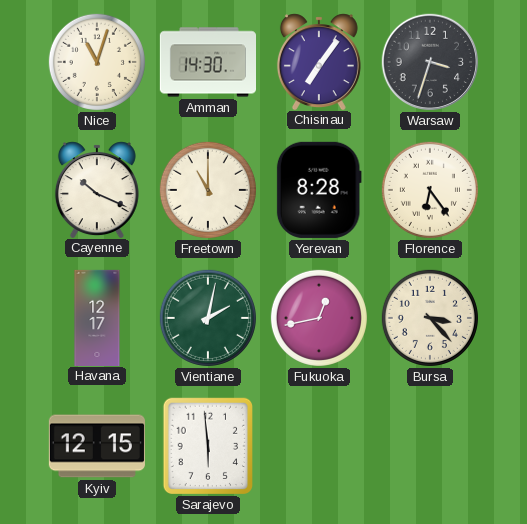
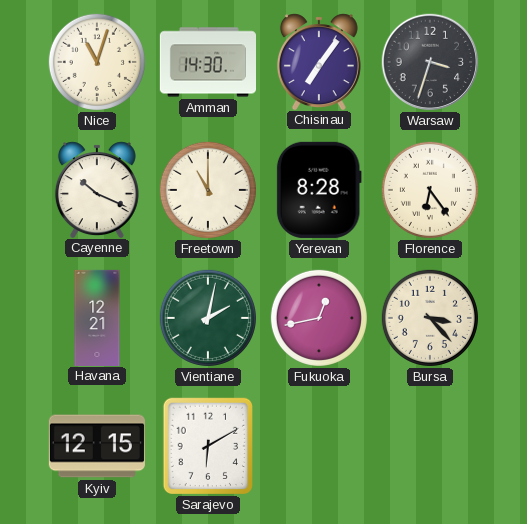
Havana: 12:17 -> 12:21
Sarajevo: 5:59 -> 6:10
